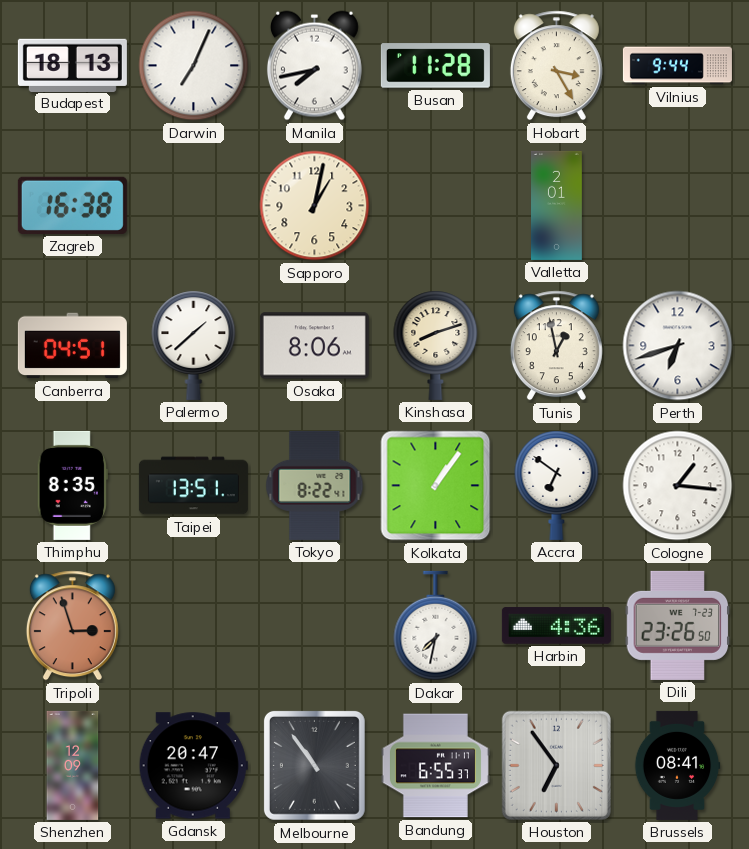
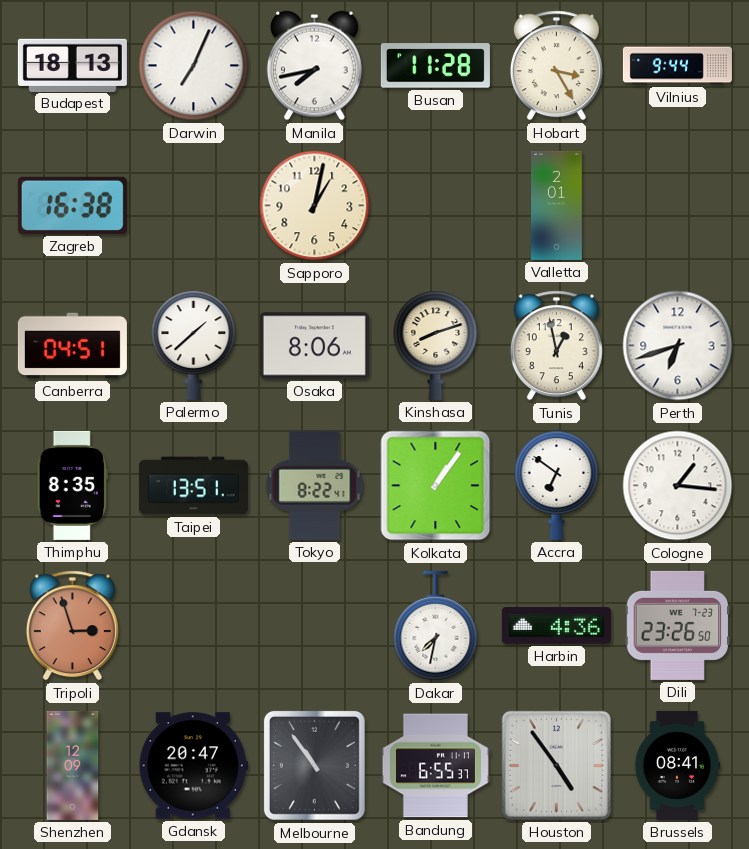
Houston: 6:54 -> 4:54
